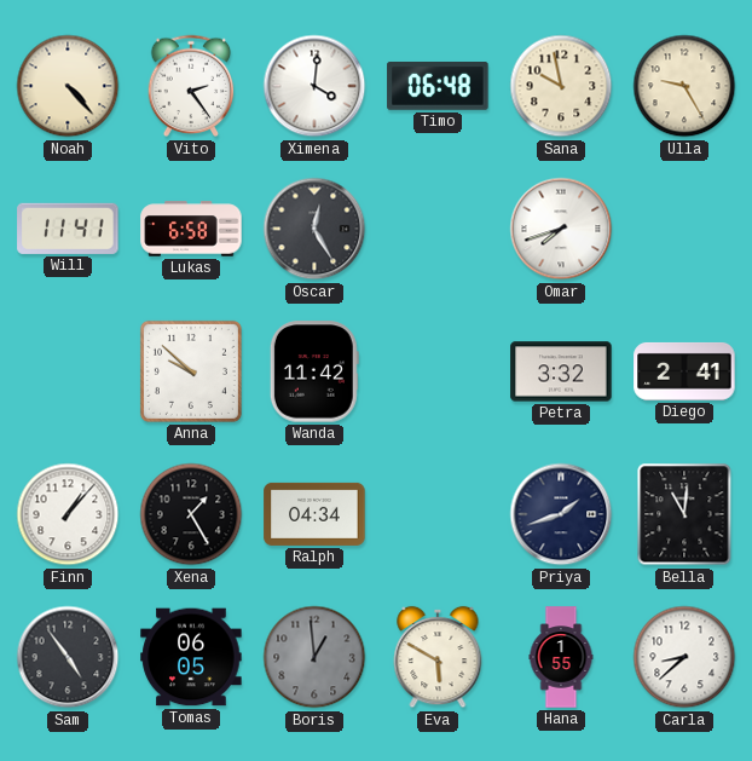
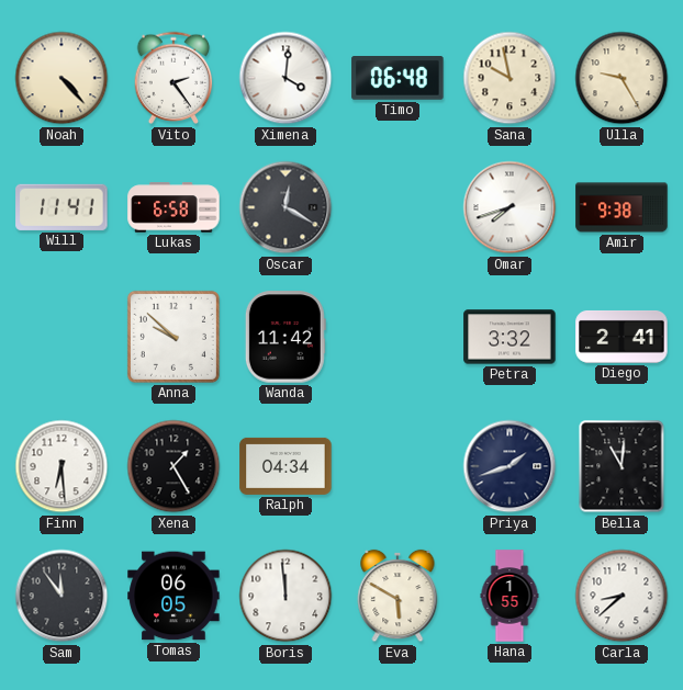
Oscar: 12:25 -> 12:20
Amir: none -> 9:38
Finn: 1:07 -> 6:29
Sam: 4:54 -> 11:54
Boris: 12:59 -> 11:59
Boris dial: grey -> white
